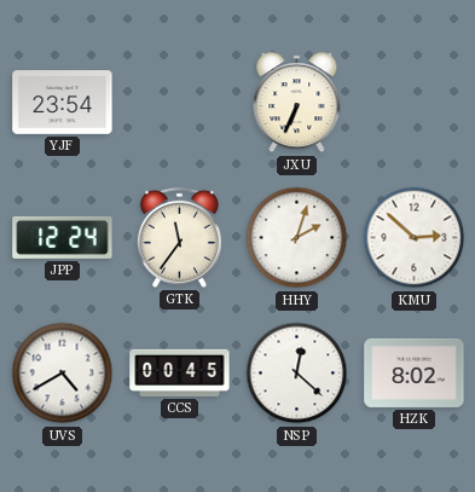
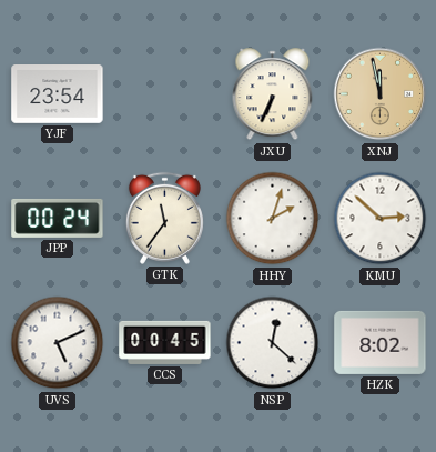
XNJ: none -> 11:58
JPP: 12:24 -> 00:24
UVS: 4:40 -> 5:11
